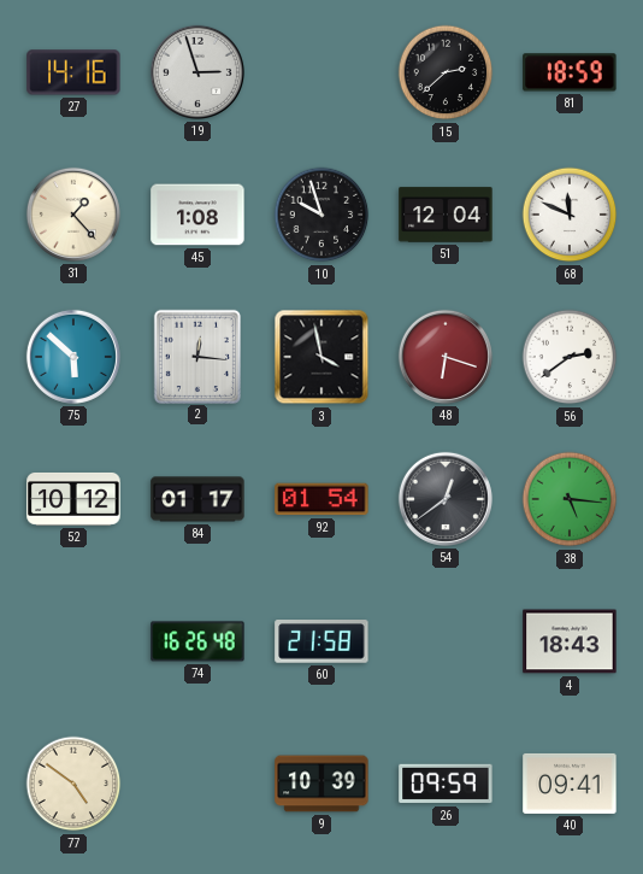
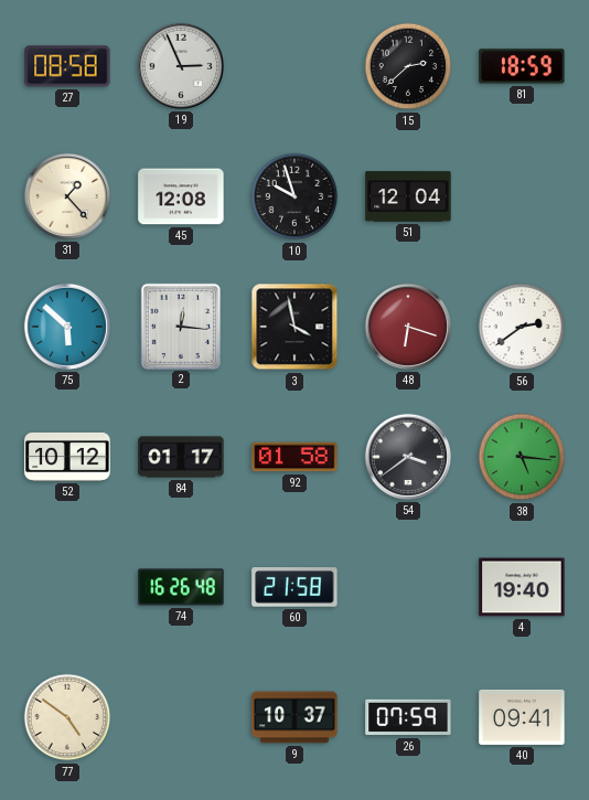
27: 14:16 -> 08:58
19: 2:57 -> 2:56
45: 1:08 -> 12:08
68: 11:49 -> none
92: 01:54 -> 01:58
54: 12:39 -> 3:39
4: 18:43 -> 19:40
9: 10:39 -> 10:37
26: 09:59 -> 07:59
